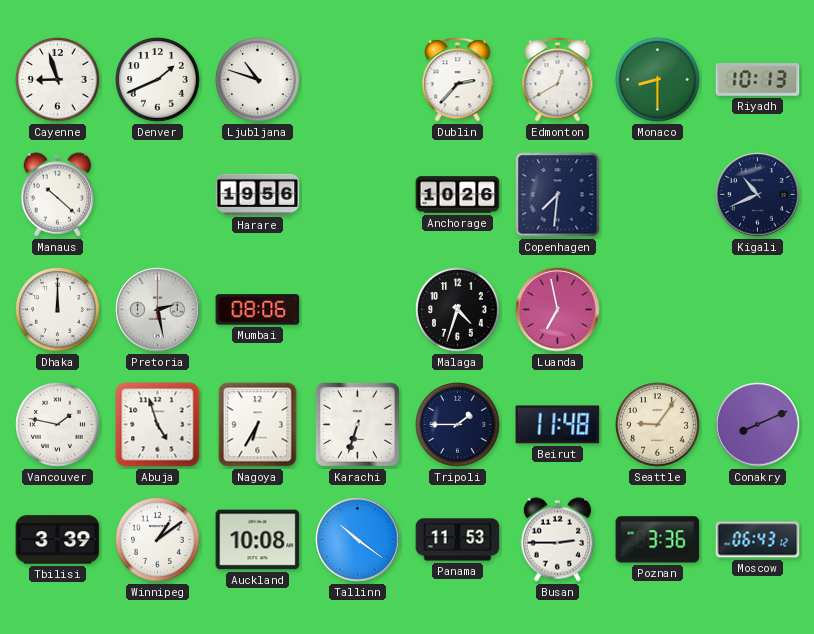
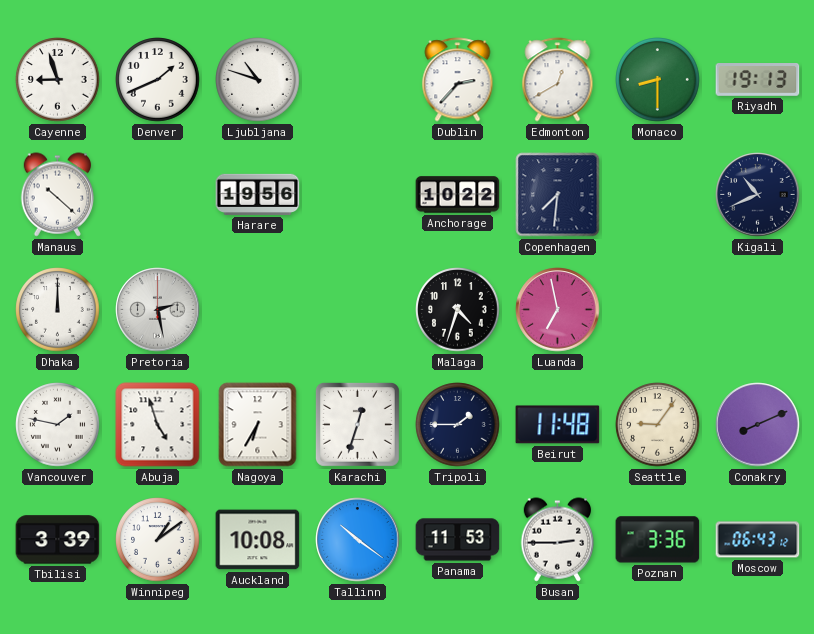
Riyadh: 10:13 -> 19:13
Anchorage: 10:26 -> 10:22
Mumbai: 08:06 -> none
Karachi: 6:33 -> 12:33
